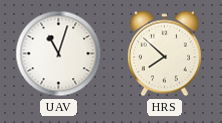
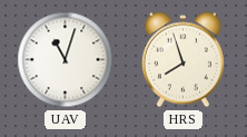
HRS: 7:52 -> 7:57
